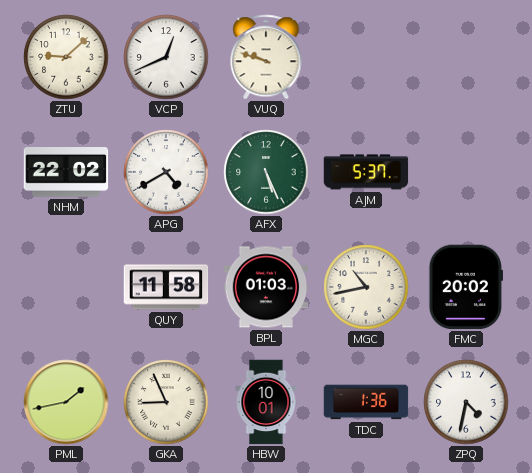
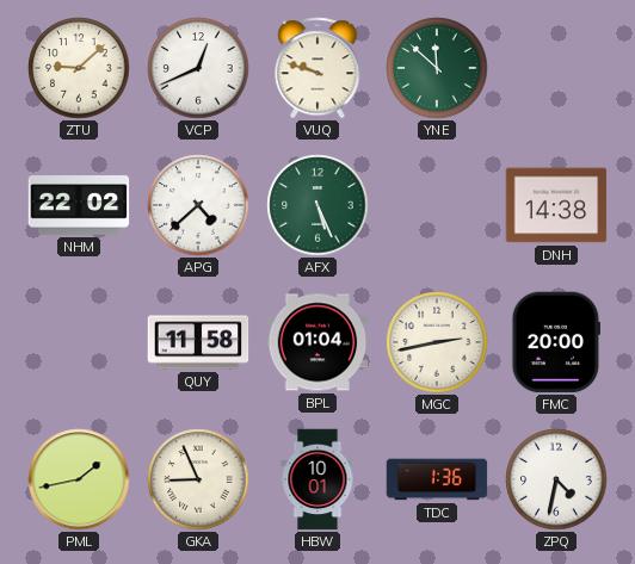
YNE: none -> 11:52
APG: 4:40 -> 4:38
AJM: 5:37 -> none
DNH: none -> 14:38
BPL: 01:03 -> 01:04
MGC: 10:43 -> 2:43
FMC: 20:02 -> 20:00
